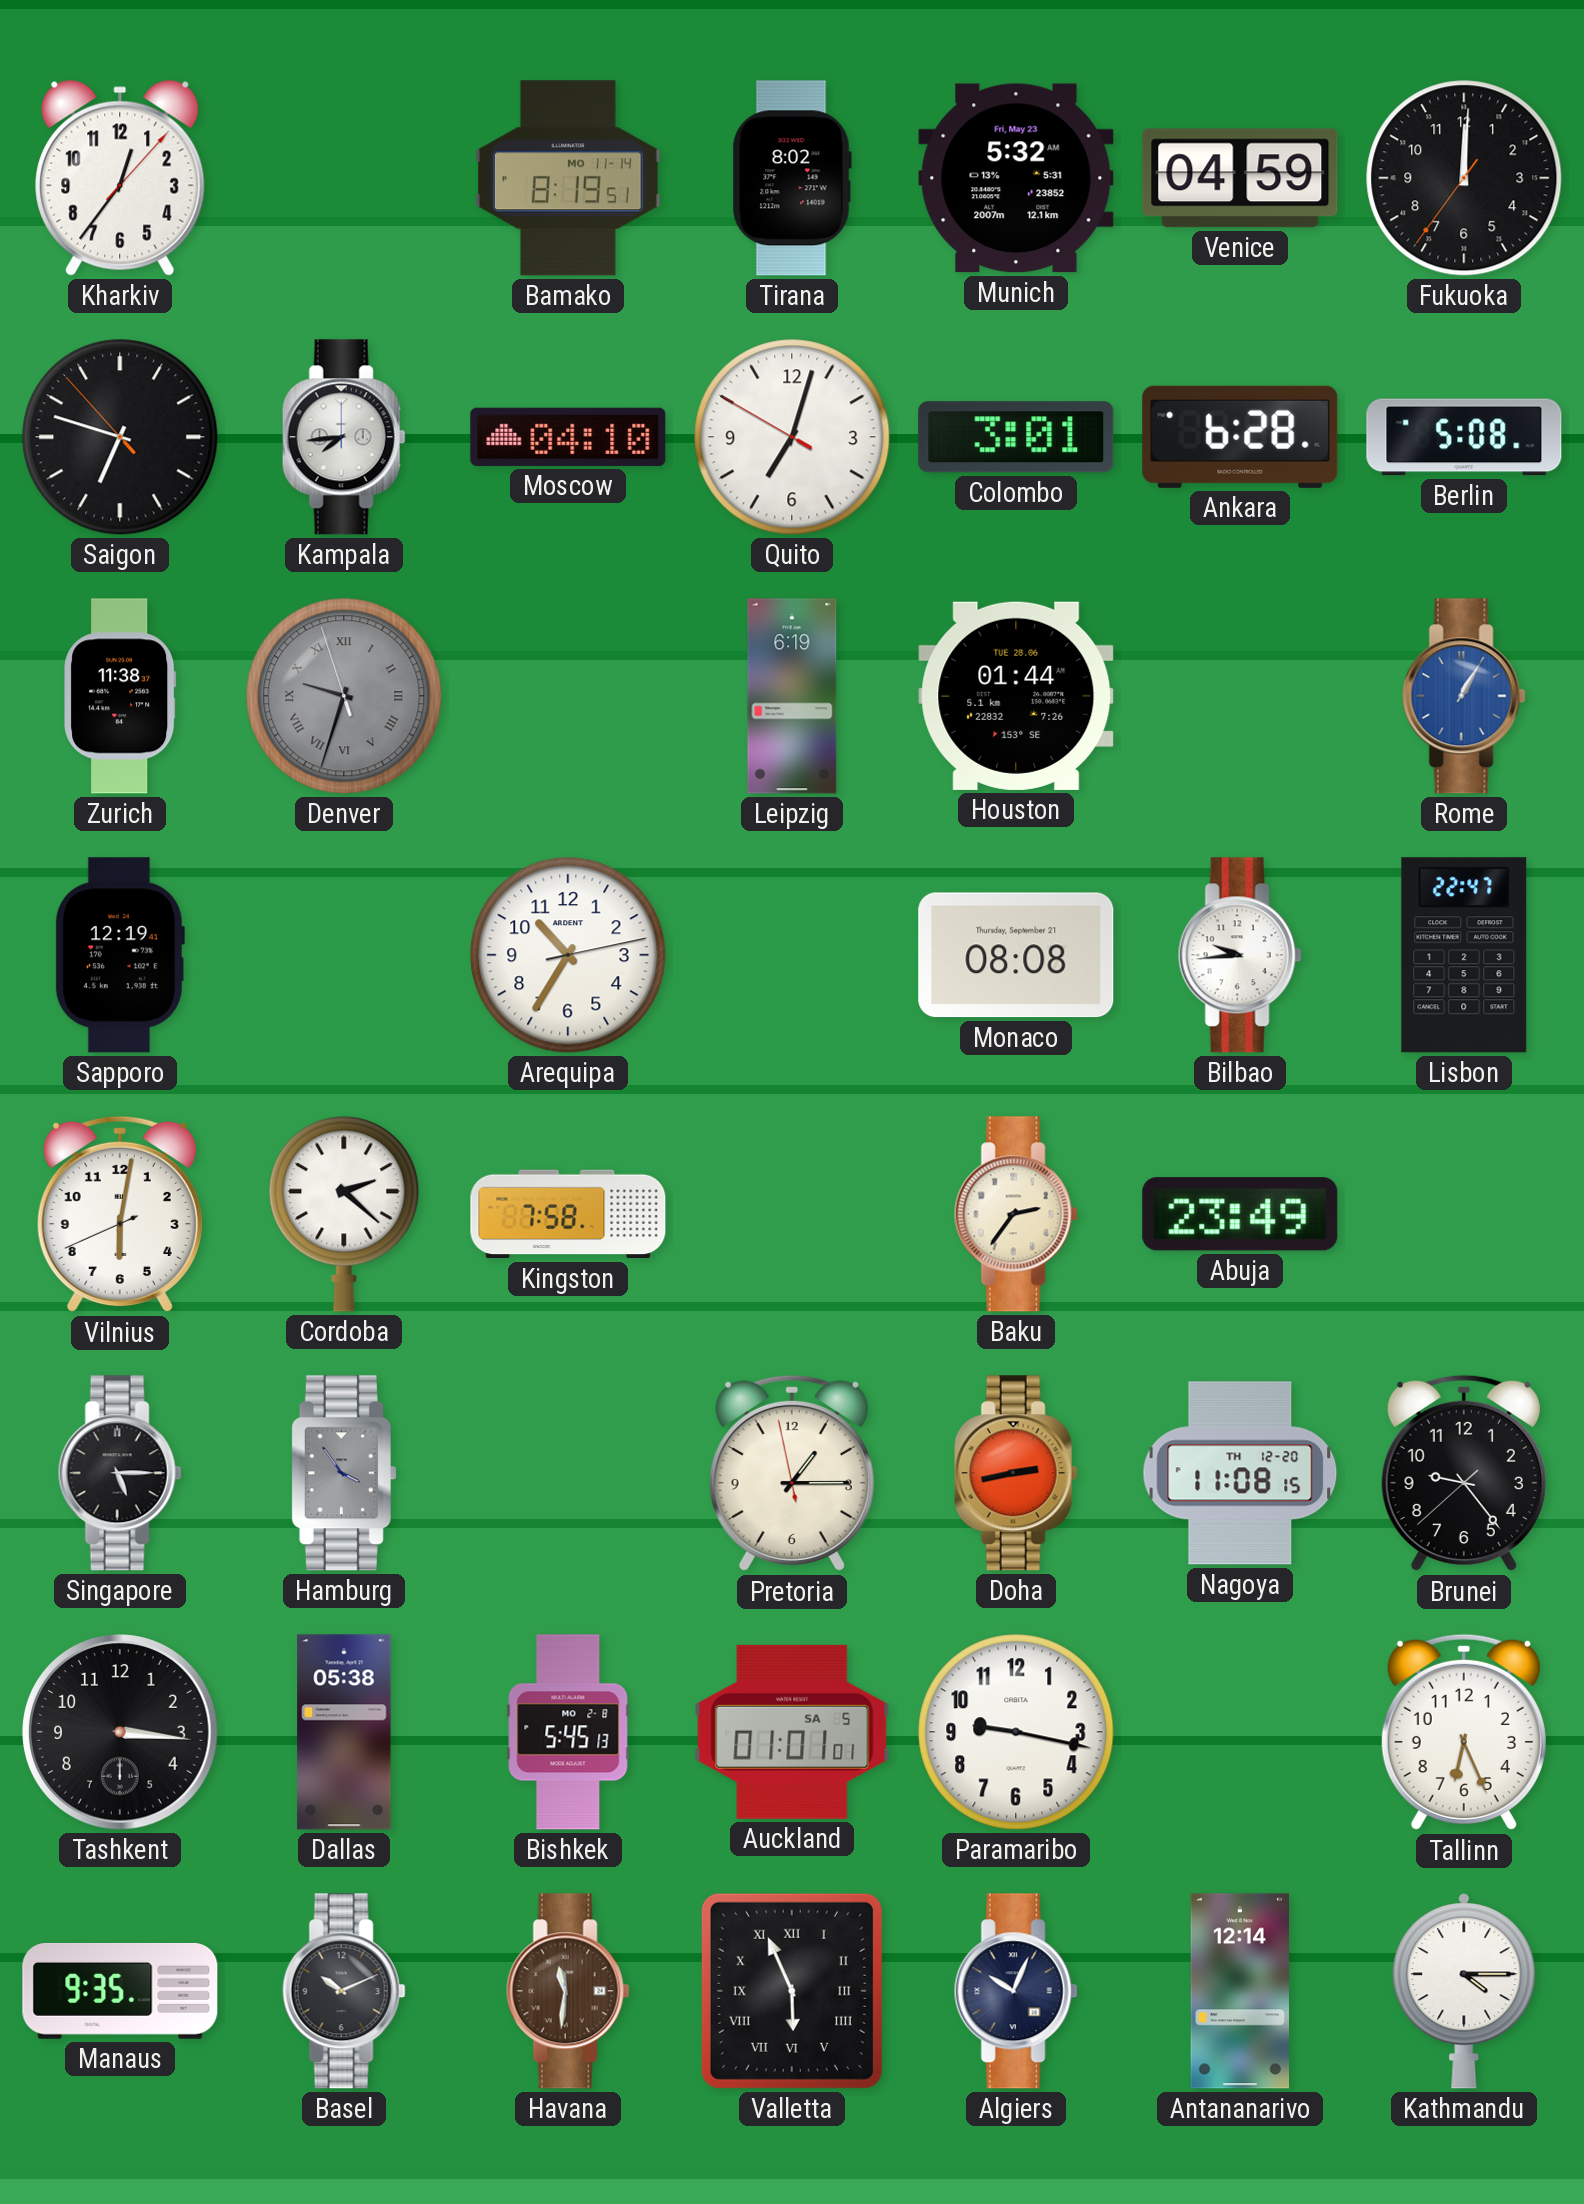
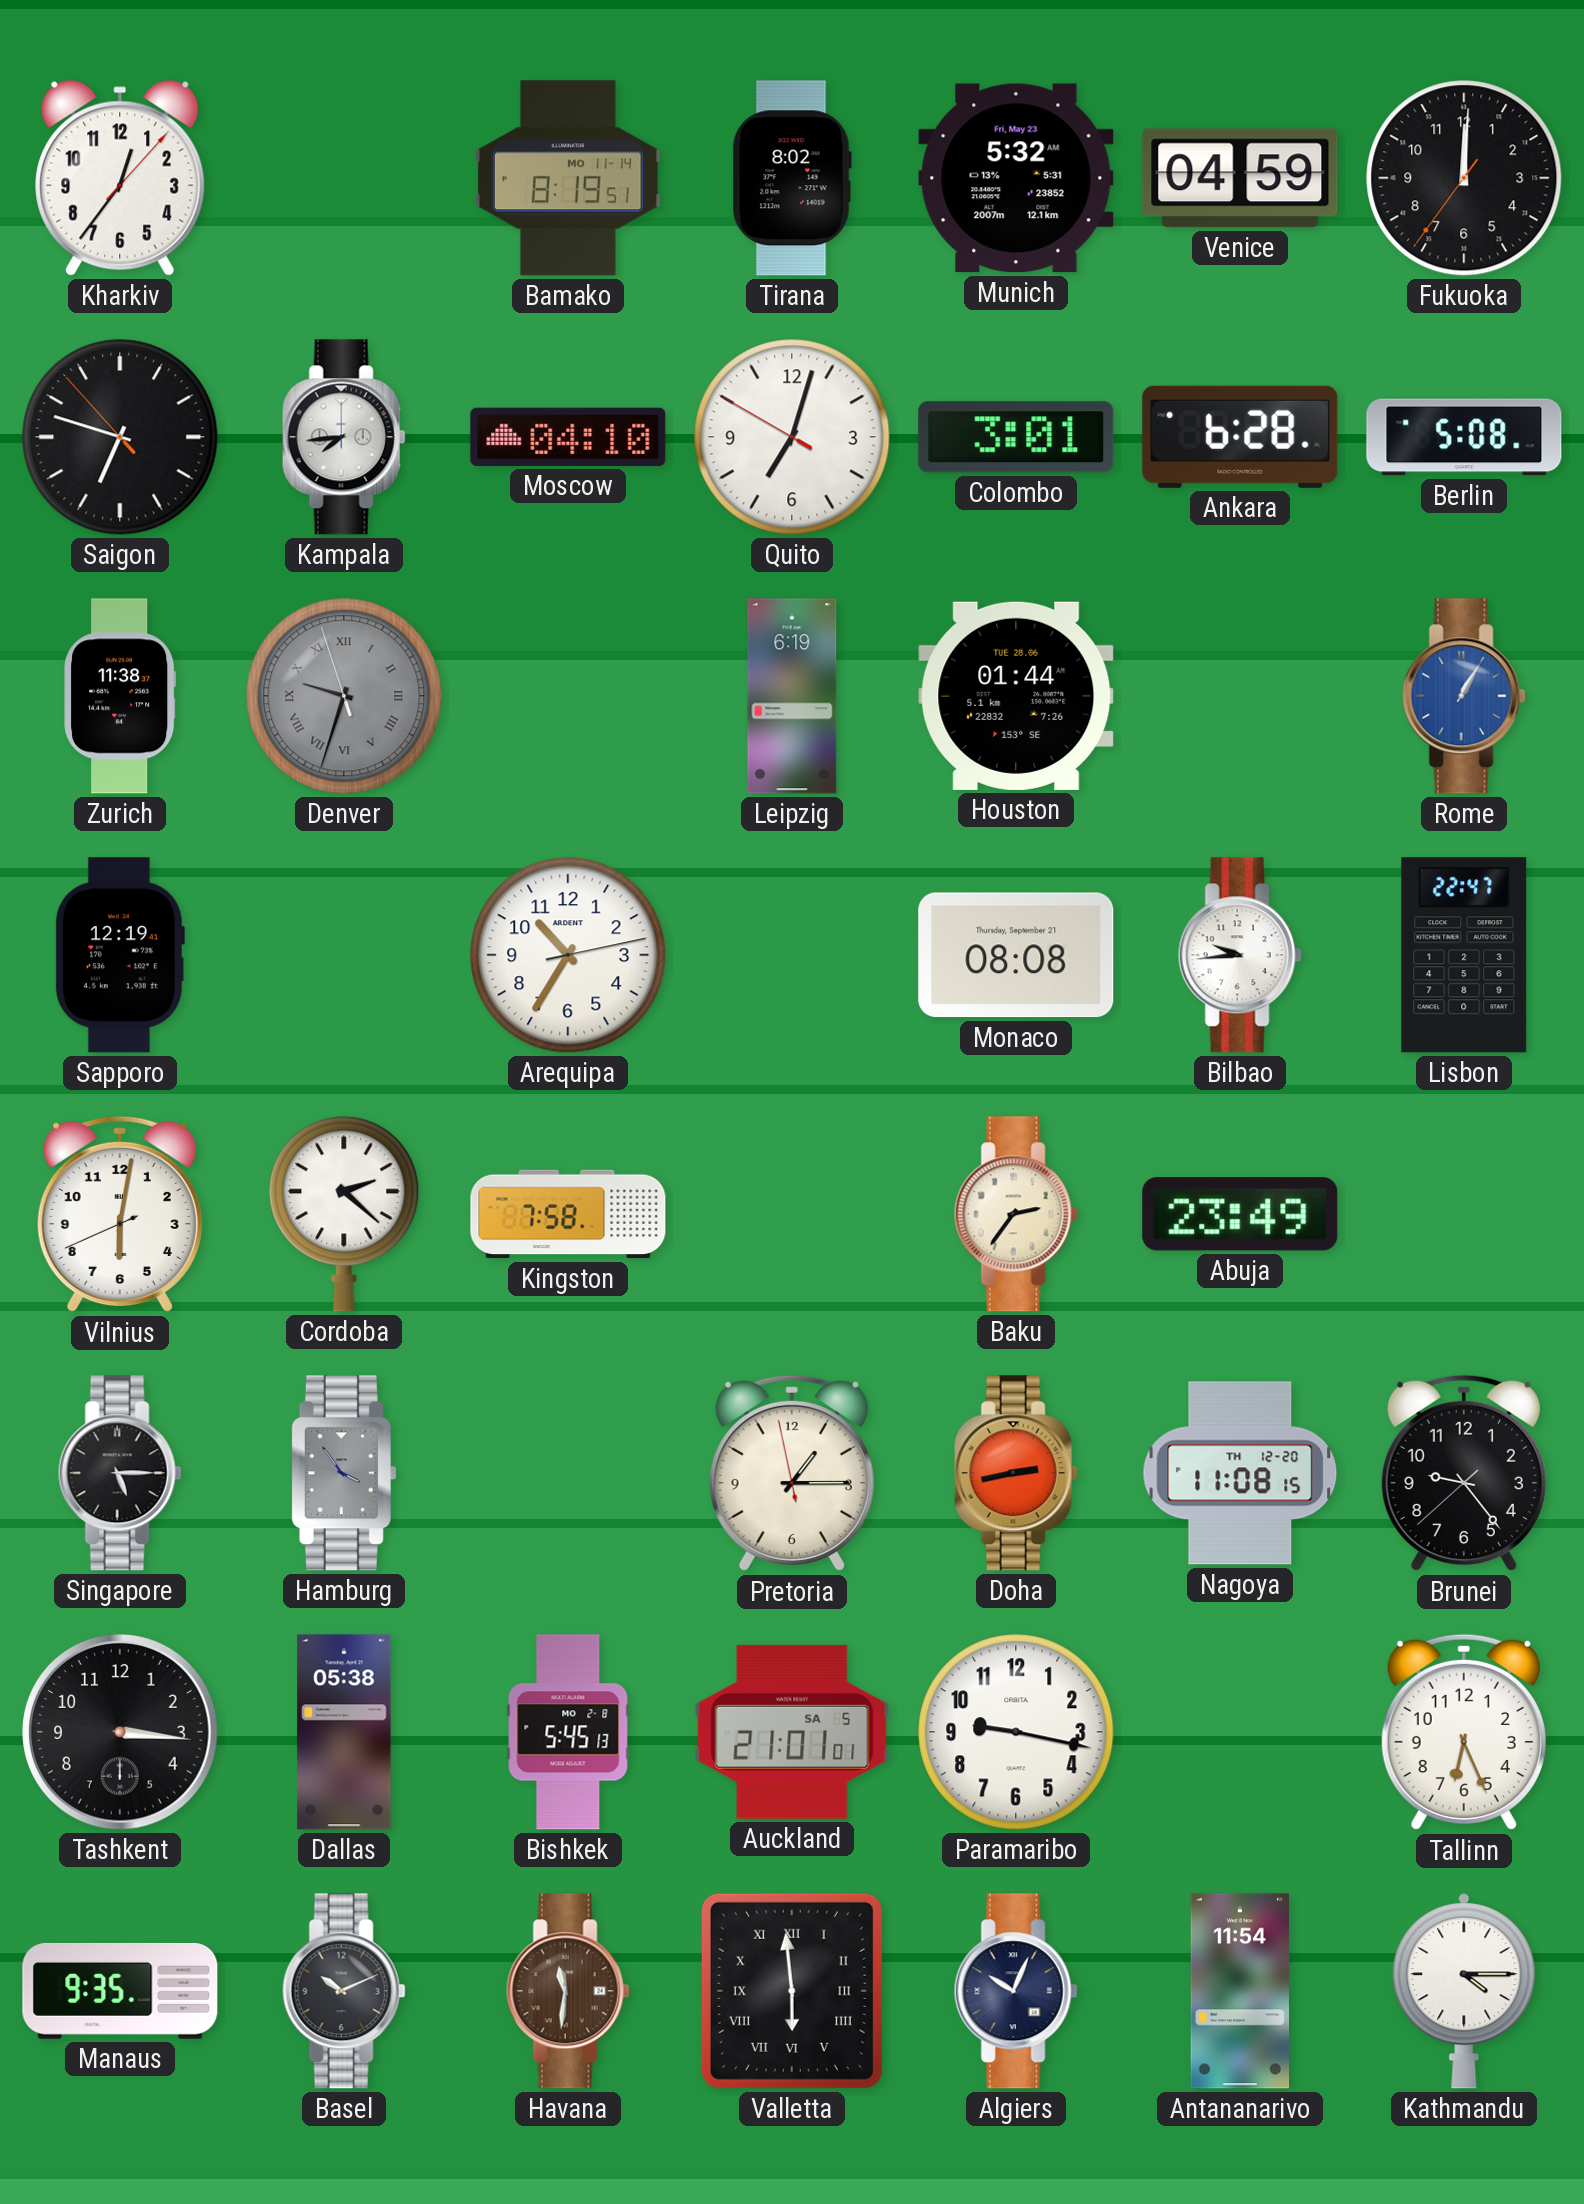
Auckland: 01:01 -> 21:01
Valletta: 5:56 -> 5:59
Antananarivo: 12:14 -> 11:54
